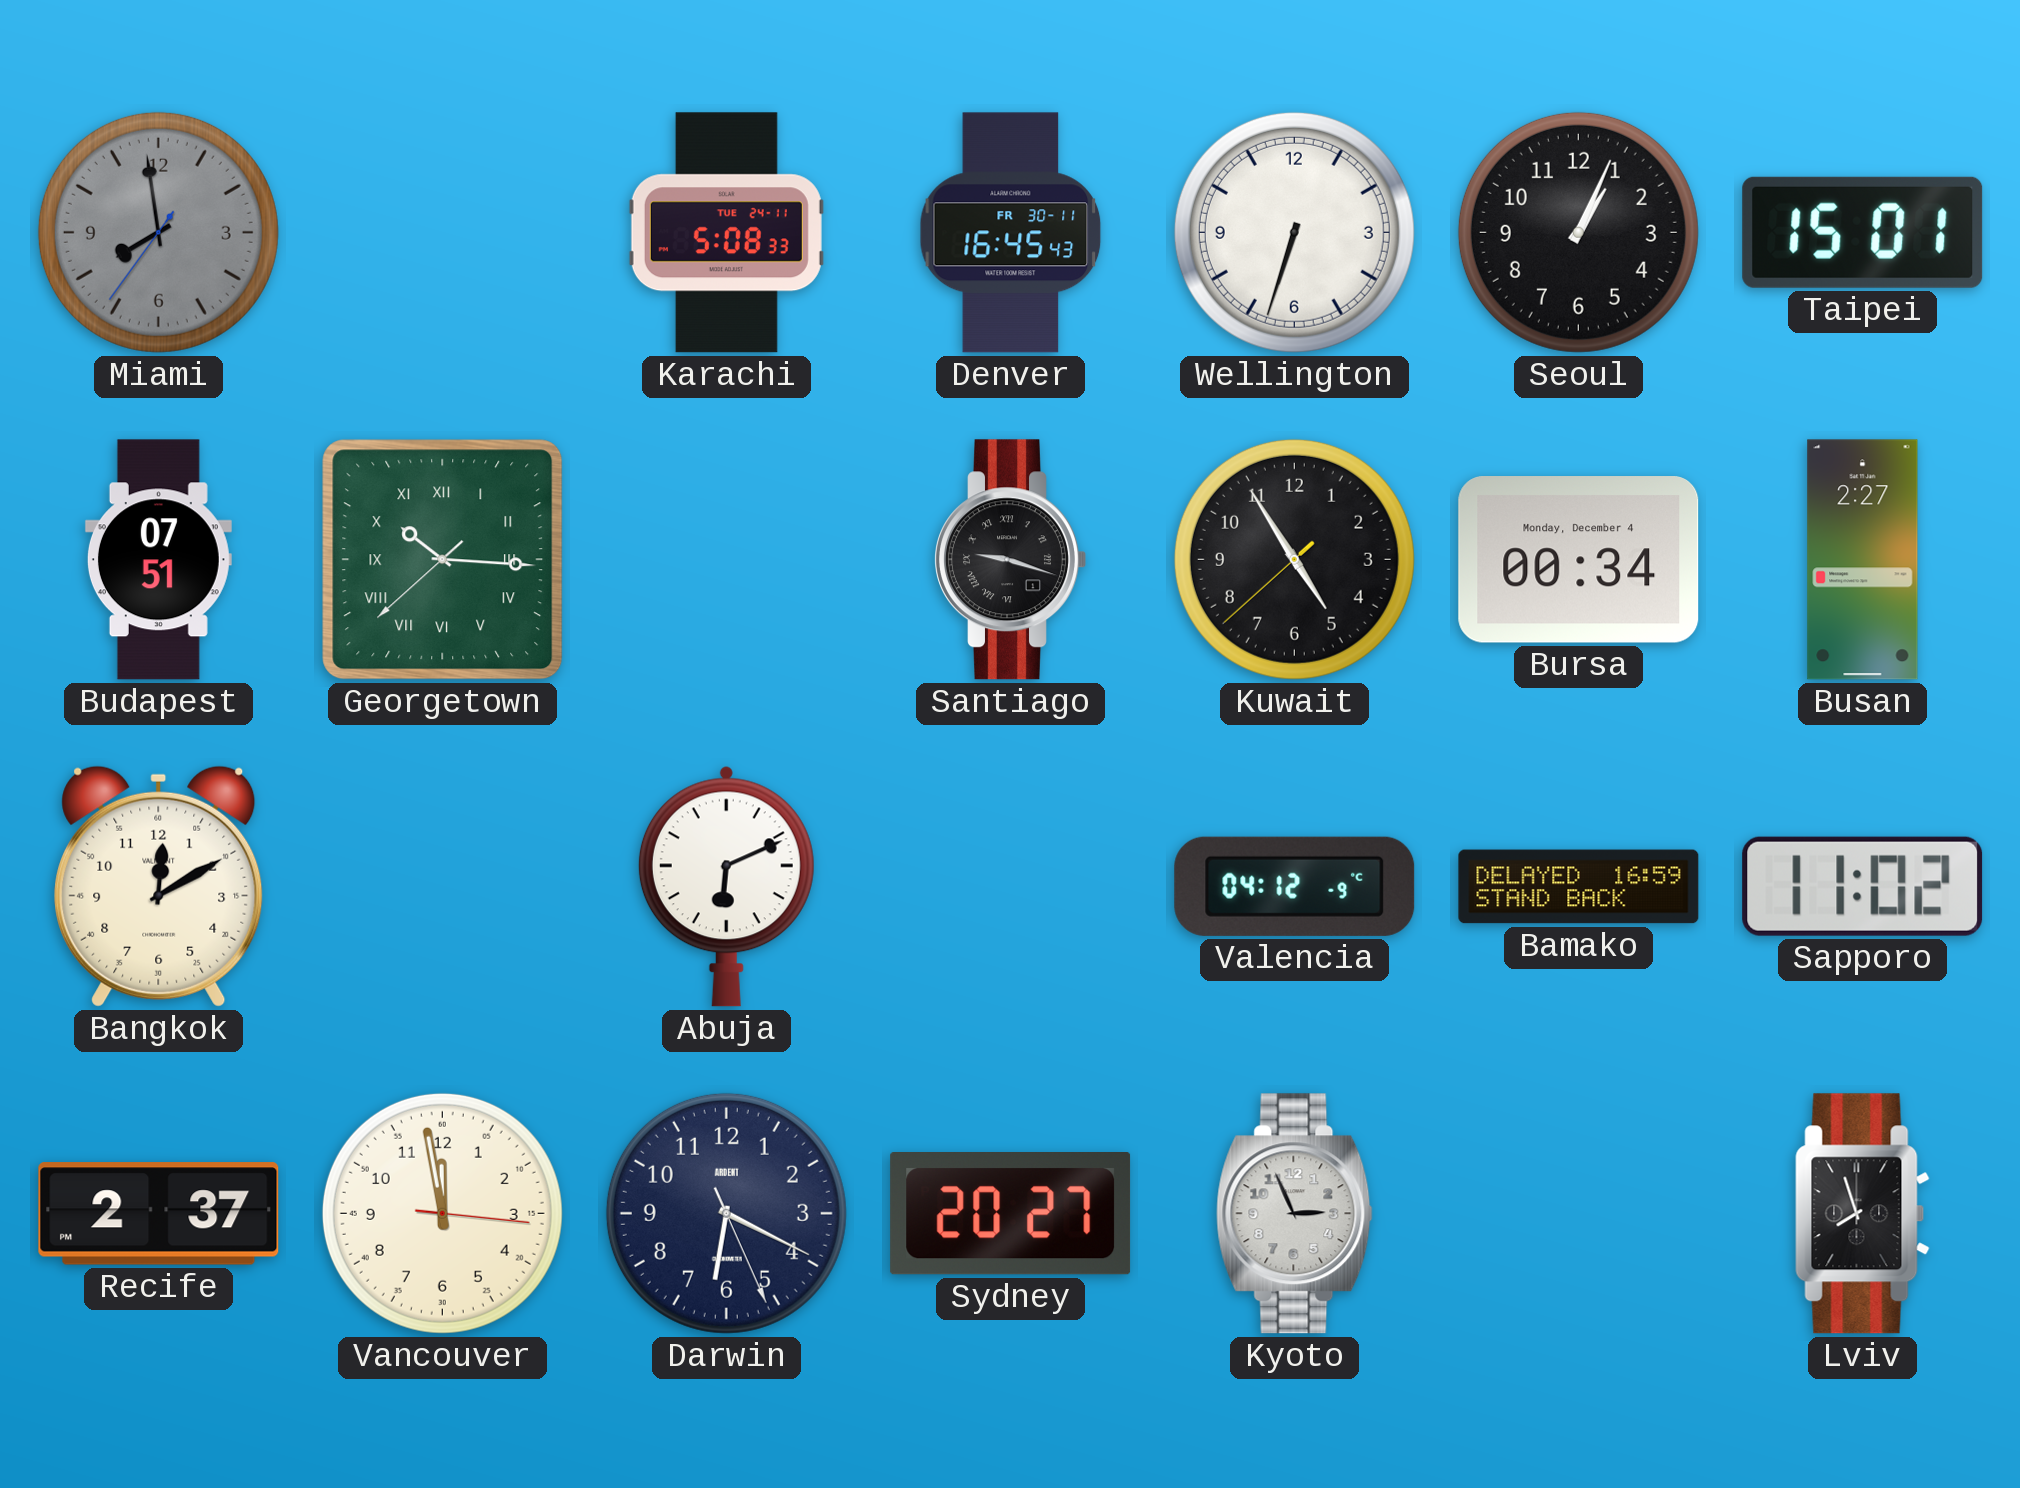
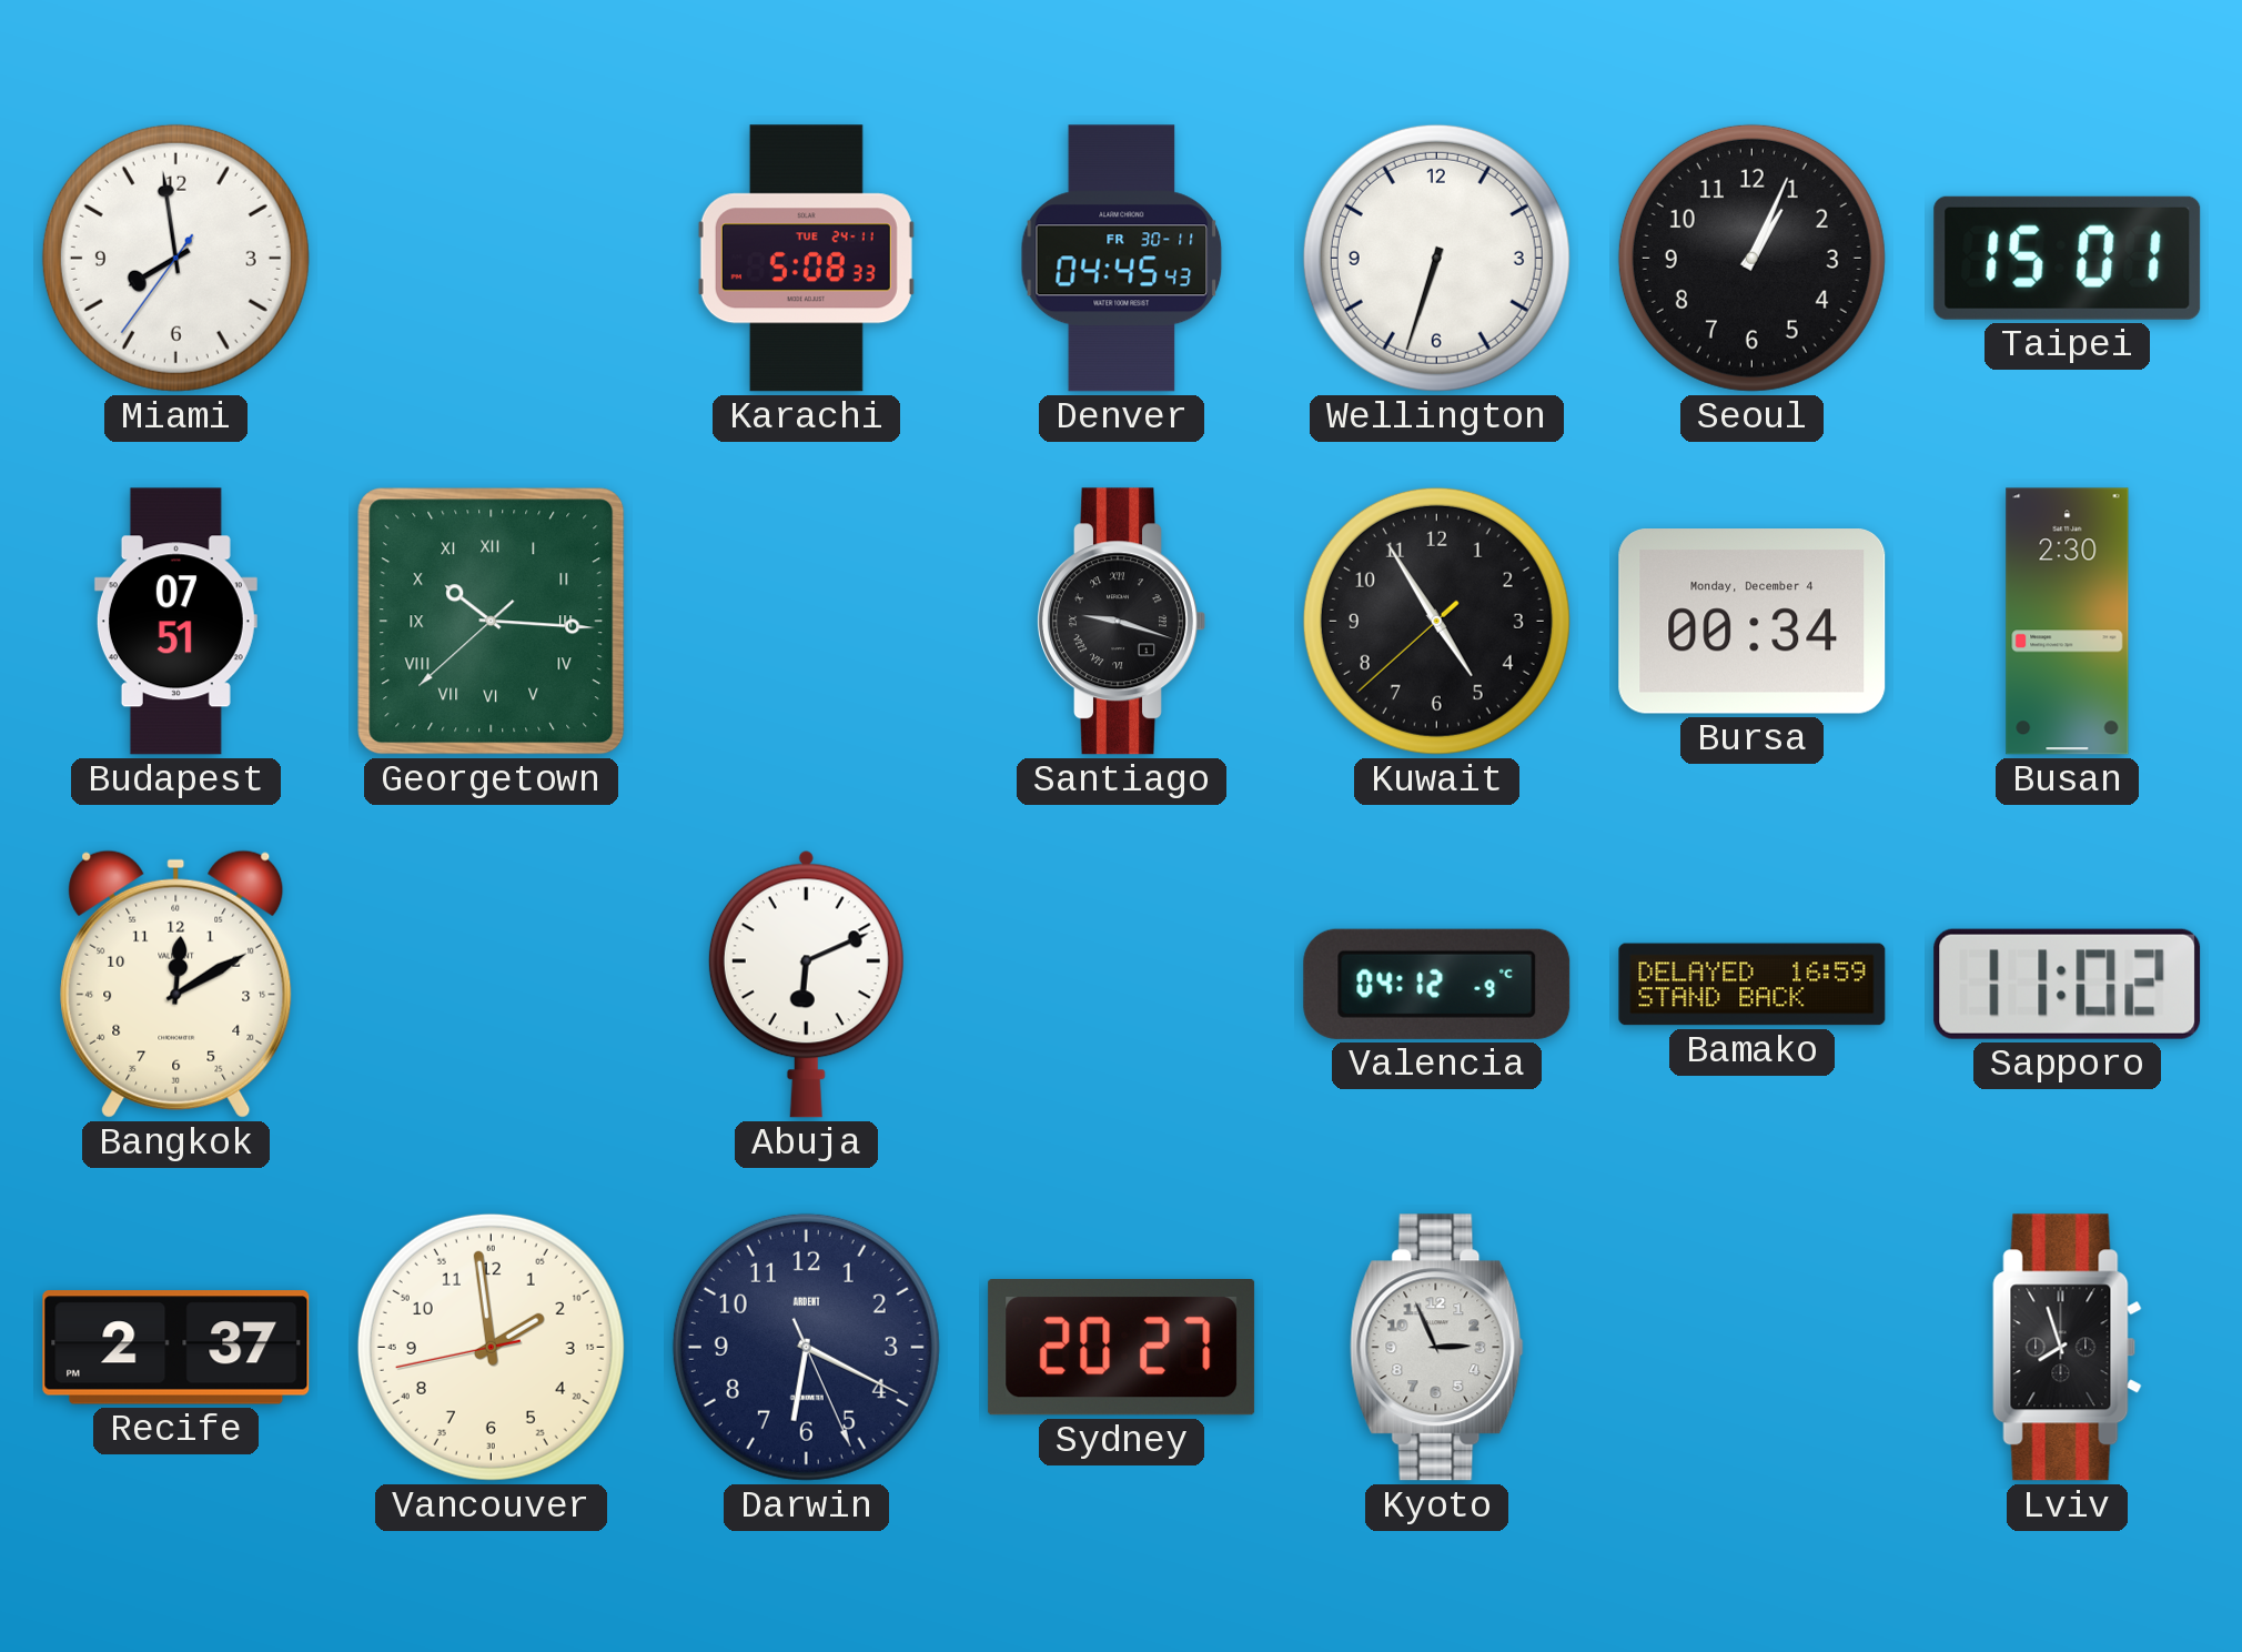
Miami dial: grey -> white
Denver: 16:45 -> 04:45
Busan: 2:27 -> 2:30
Vancouver: 11:58 -> 1:58
